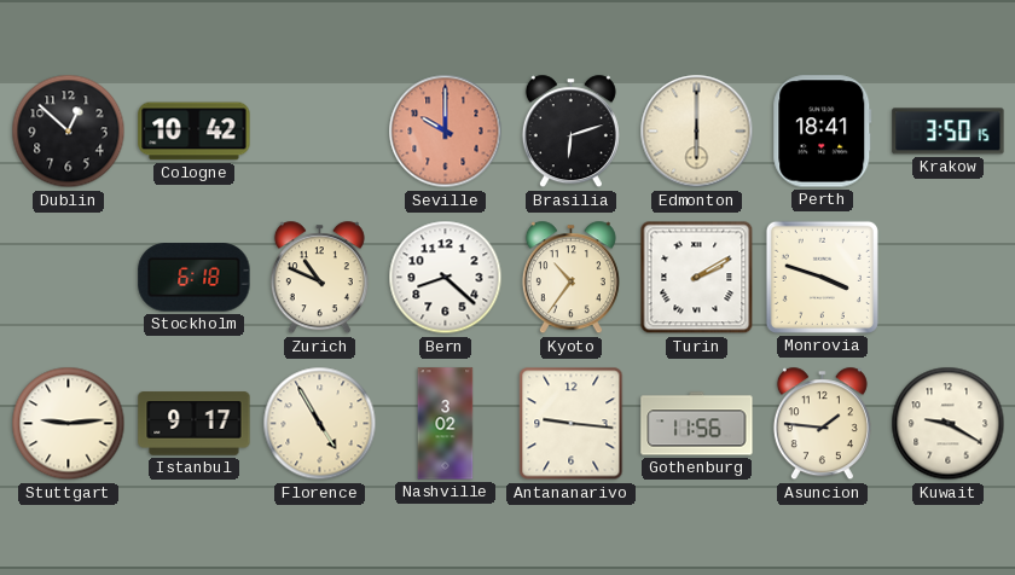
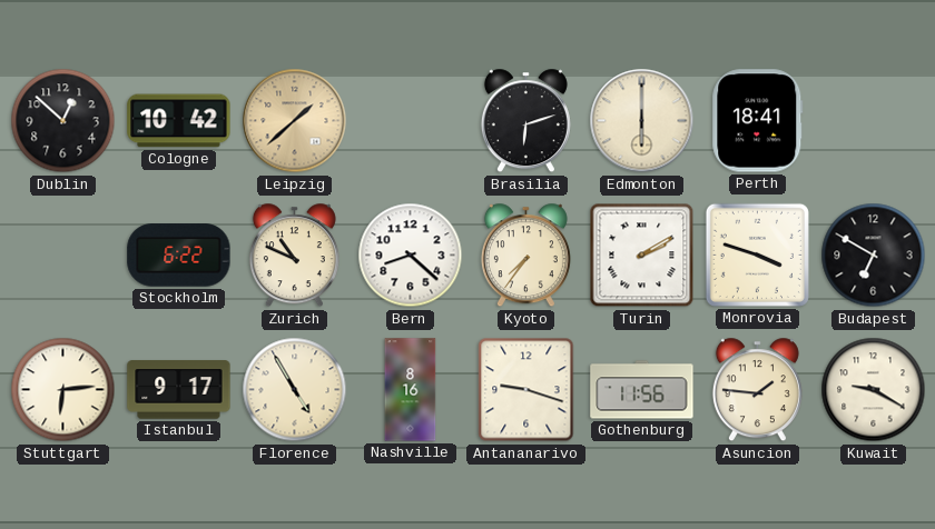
Leipzig: none -> 1:38
Seville: 10:00 -> none
Krakow: 3:50 -> none
Stockholm: 6:18 -> 6:22
Kyoto: 10:36 -> 7:36
Budapest: none -> 6:50
Stuttgart: 9:14 -> 6:14
Nashville: 3:02 -> 8:16
Antananarivo: 9:16 -> 9:18
